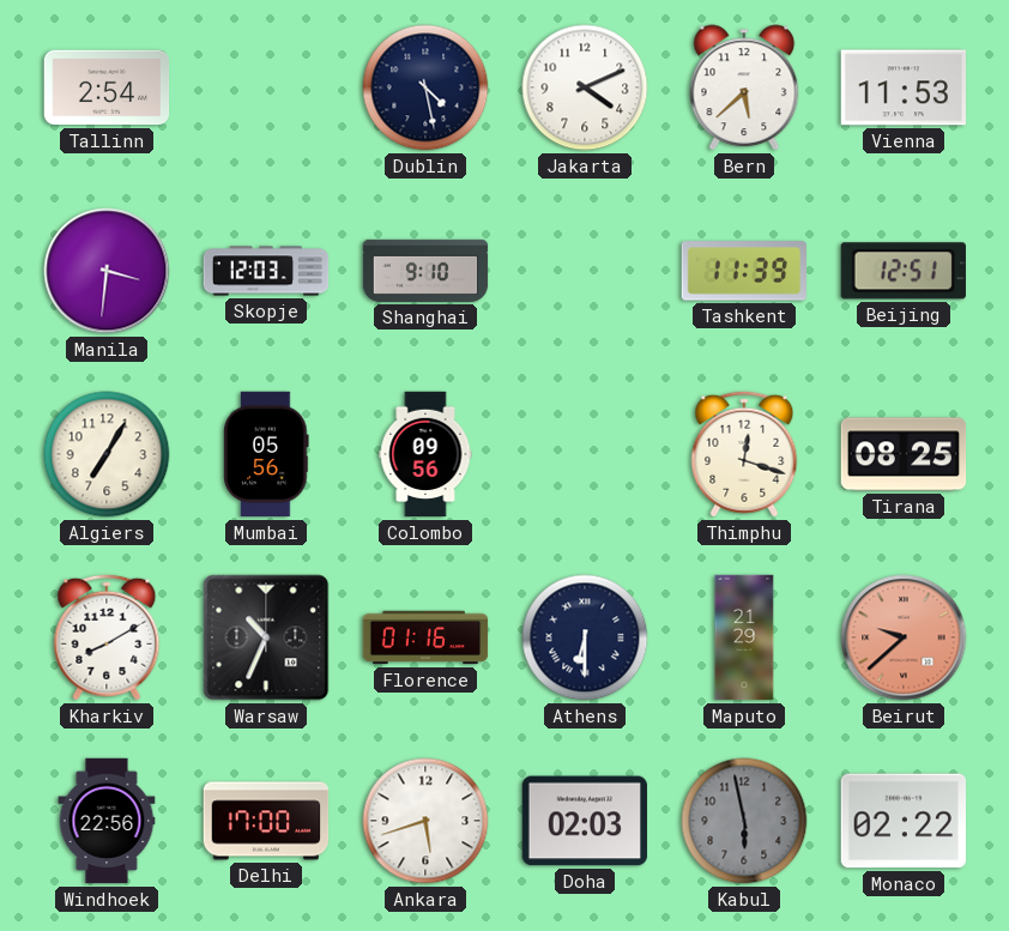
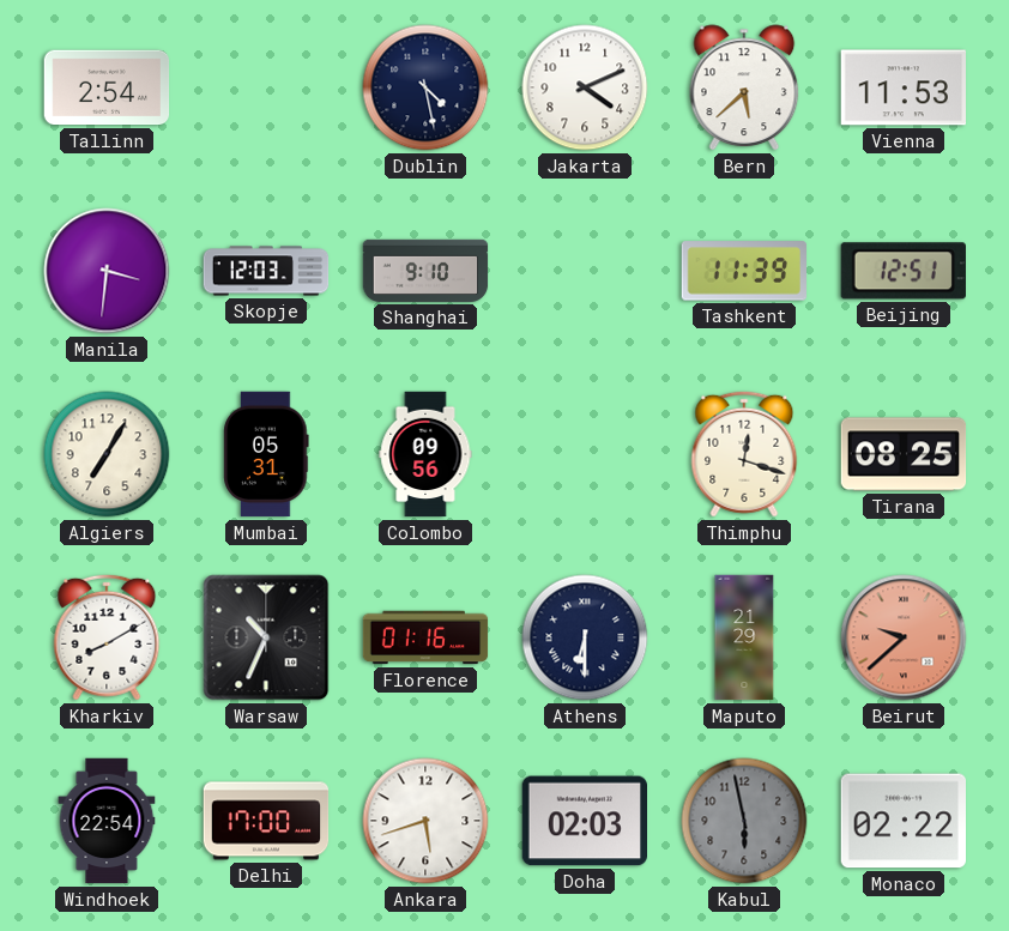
Mumbai: 05:56 -> 05:31
Windhoek: 22:56 -> 22:54
